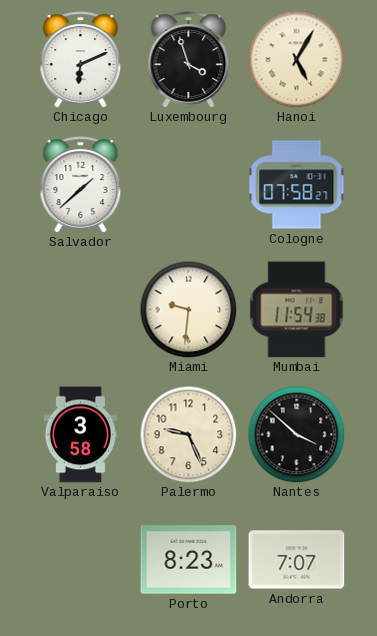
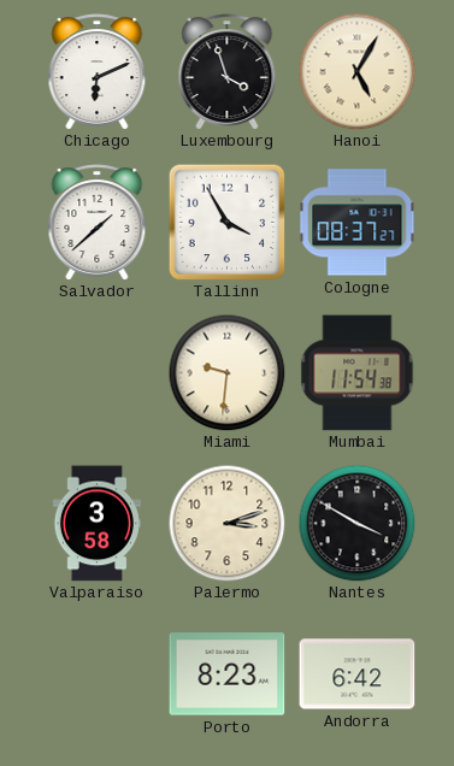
Tallinn: none -> 3:55
Cologne: 07:58 -> 08:37
Palermo: 9:26 -> 3:12
Nantes: 3:52 -> 3:50
Andorra: 7:07 -> 6:42
